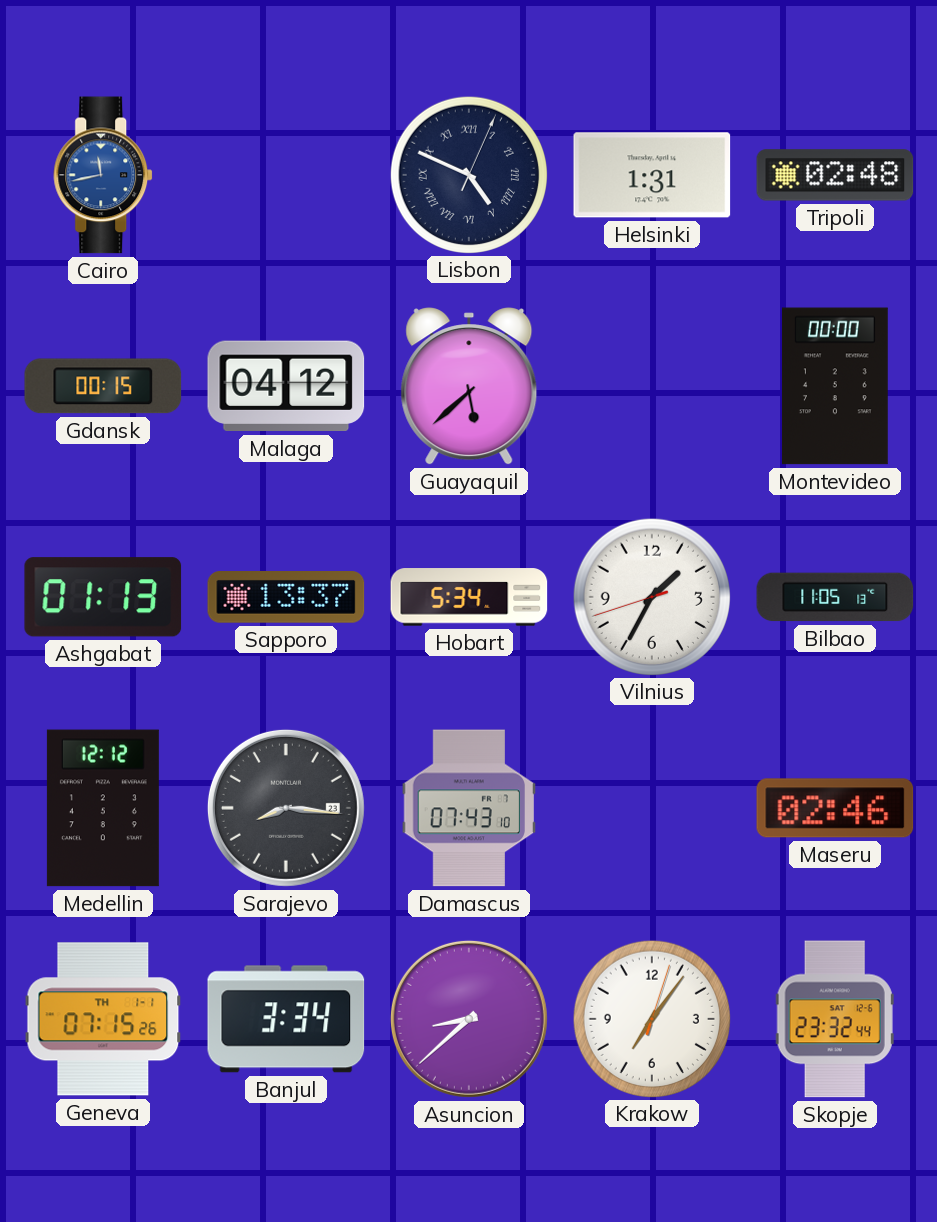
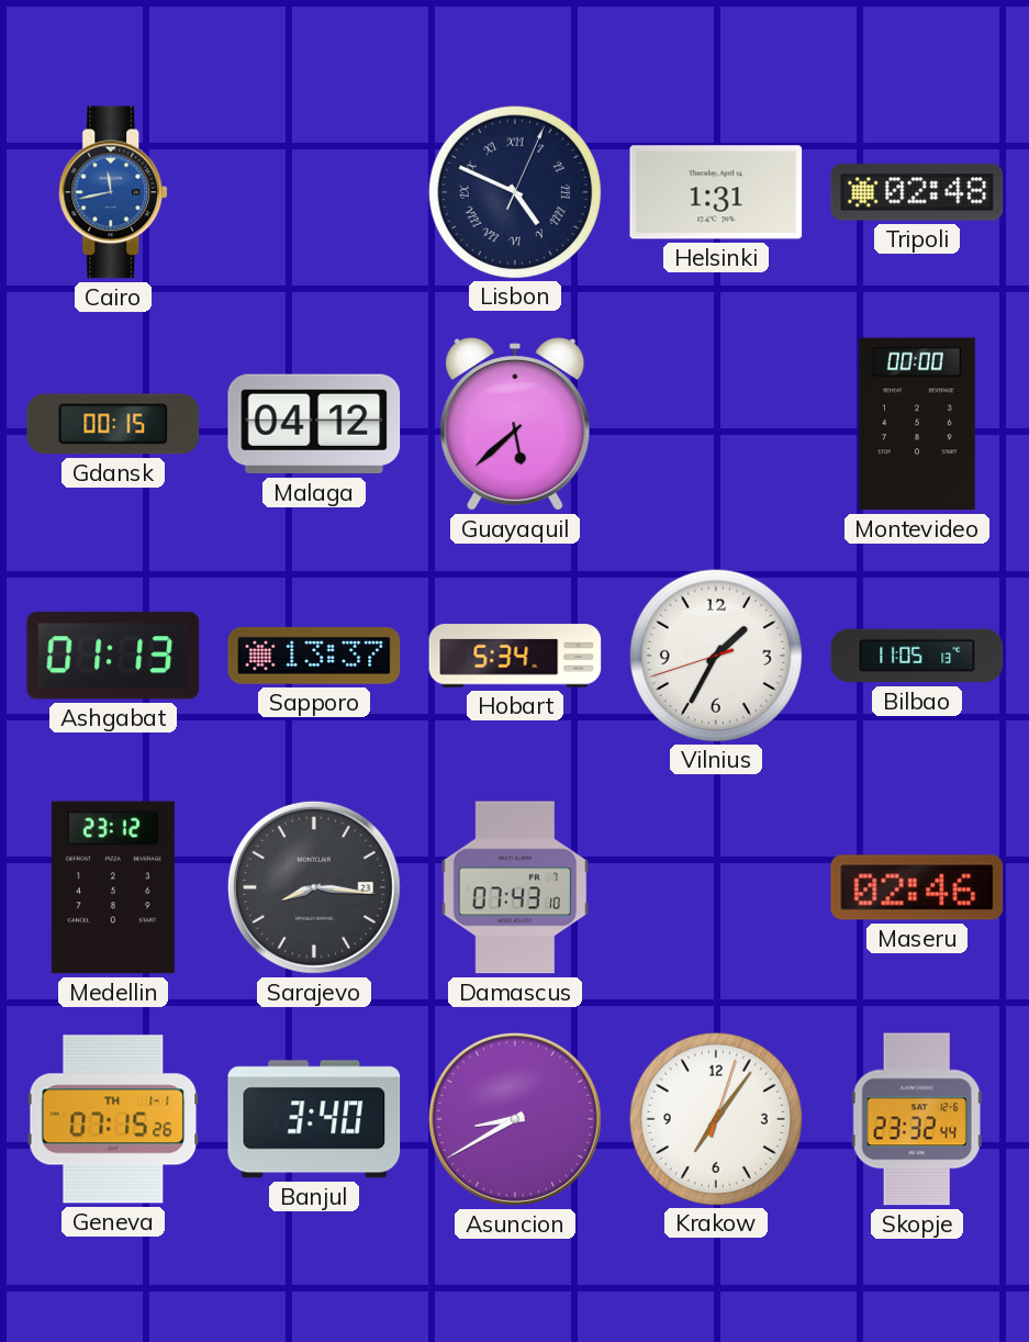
Medellin: 12:12 -> 23:12
Banjul: 3:34 -> 3:40
Asuncion: 8:38 -> 8:40
